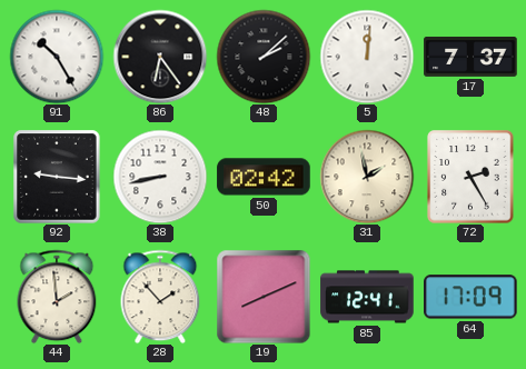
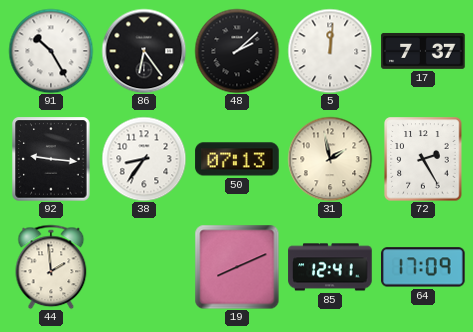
38: 8:43 -> 8:36
50: 02:42 -> 07:13
28: 1:53 -> none
